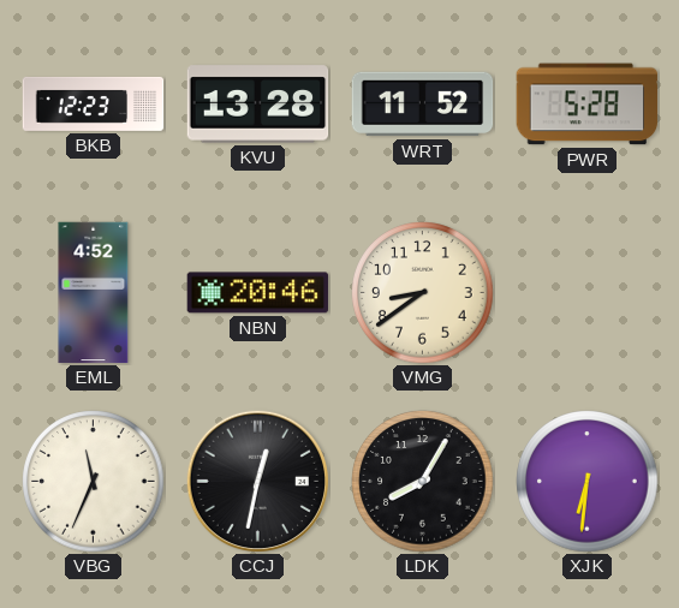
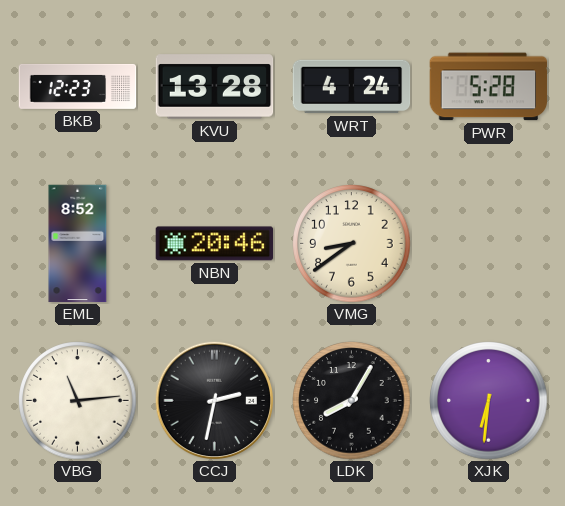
WRT: 11:52 -> 4:24
EML: 4:52 -> 8:52
VBG: 11:34 -> 11:14
CCJ: 12:32 -> 2:32
